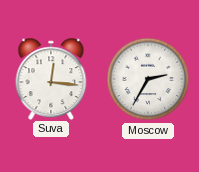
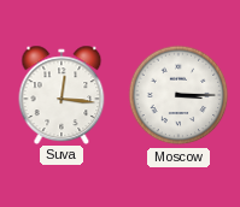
Moscow: 2:35 -> 3:15
